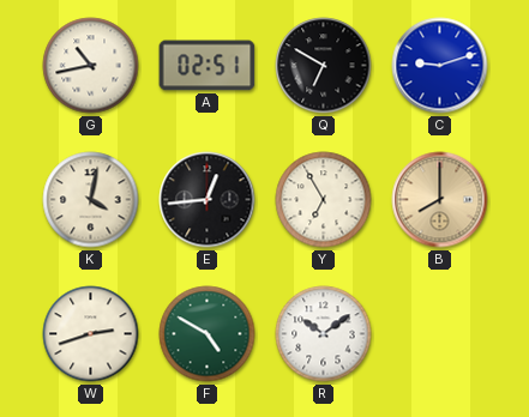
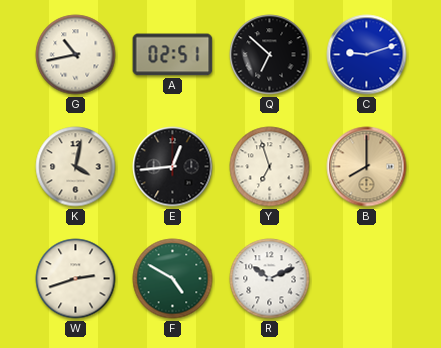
Q: 6:50 -> 6:52
Y: 6:55 -> 6:57
R: 10:09 -> 10:11
